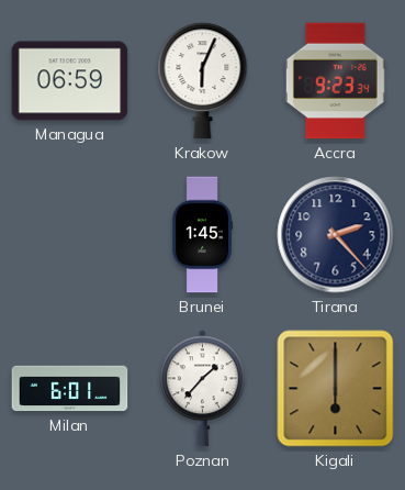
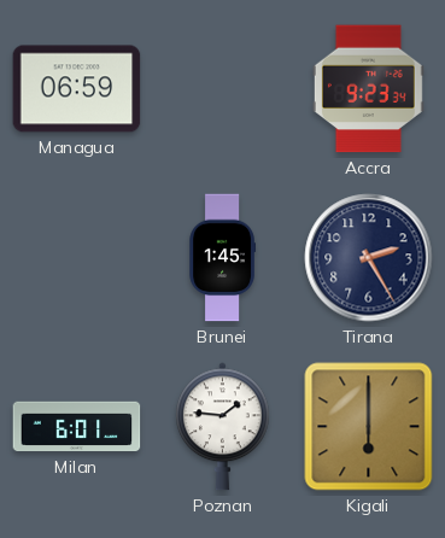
Krakow: 6:04 -> none
Tirana: 2:23 -> 2:25
Poznan: 1:37 -> 1:46
